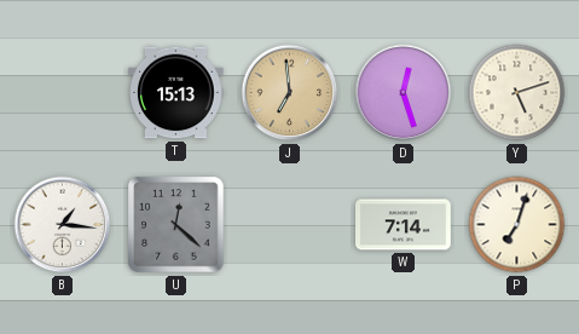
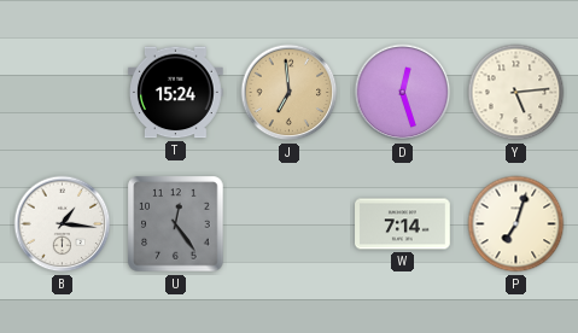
T: 15:13 -> 15:24
Y: 5:12 -> 5:14
U: 12:22 -> 12:24
